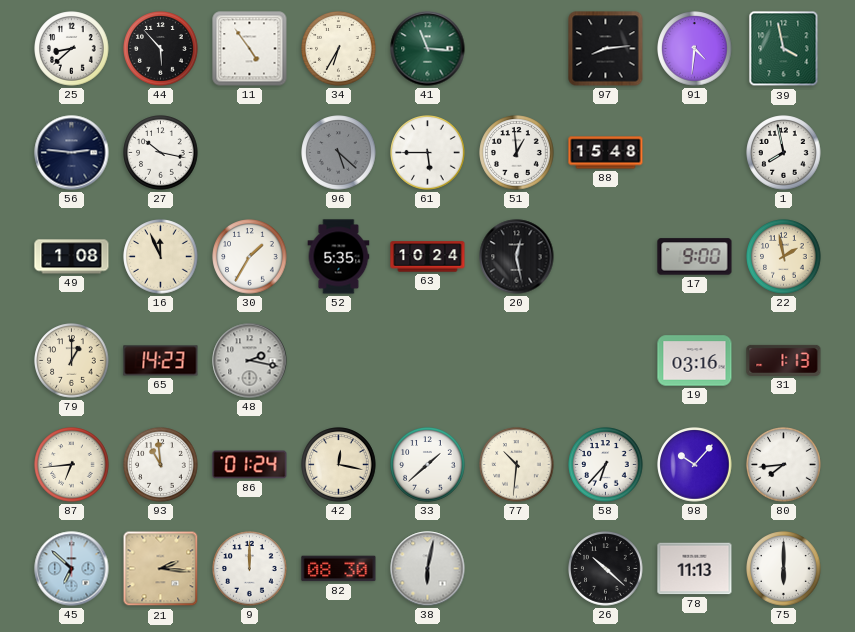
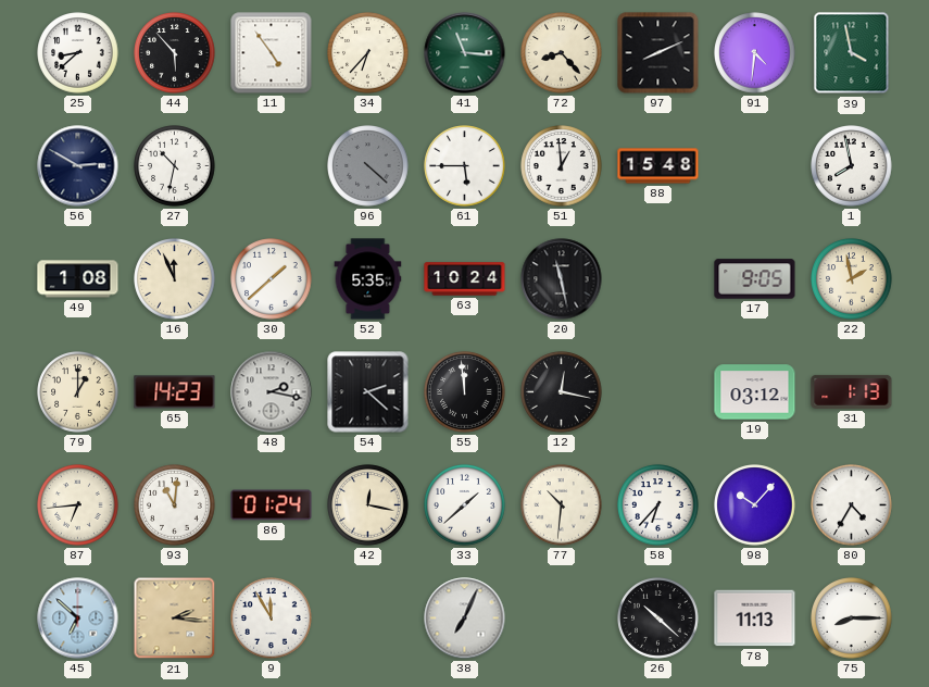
34: 6:35 -> 6:37
72: none -> 8:23
97: 8:14 -> 8:11
56: 2:46 -> 2:50
27: 10:17 -> 10:32
96: 5:22 -> 4:22
30: 1:35 -> 1:38
20: 12:28 -> 11:28
17: 9:00 -> 9:05
54: none -> 2:22
55: none -> 11:59
12: none -> 12:17
19: 03:16 -> 03:12
93: 10:59 -> 11:01
80: 7:44 -> 4:35
9: 12:00 -> 11:55
82: 08:30 -> none
38: 6:02 -> 7:04
75: 6:00 -> 8:15
